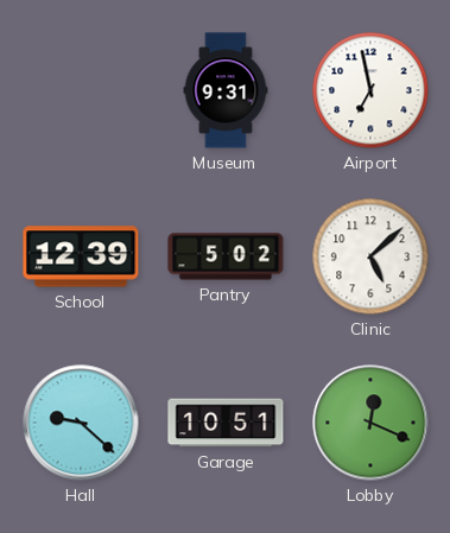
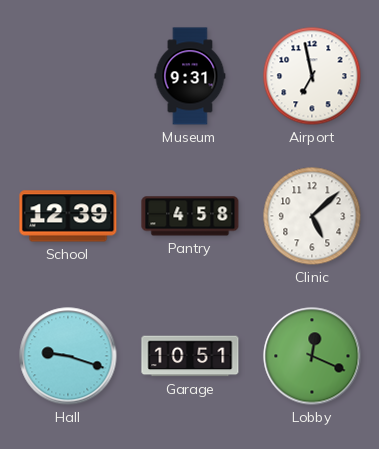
Pantry: 5:02 -> 4:58
Hall: 9:22 -> 9:18
